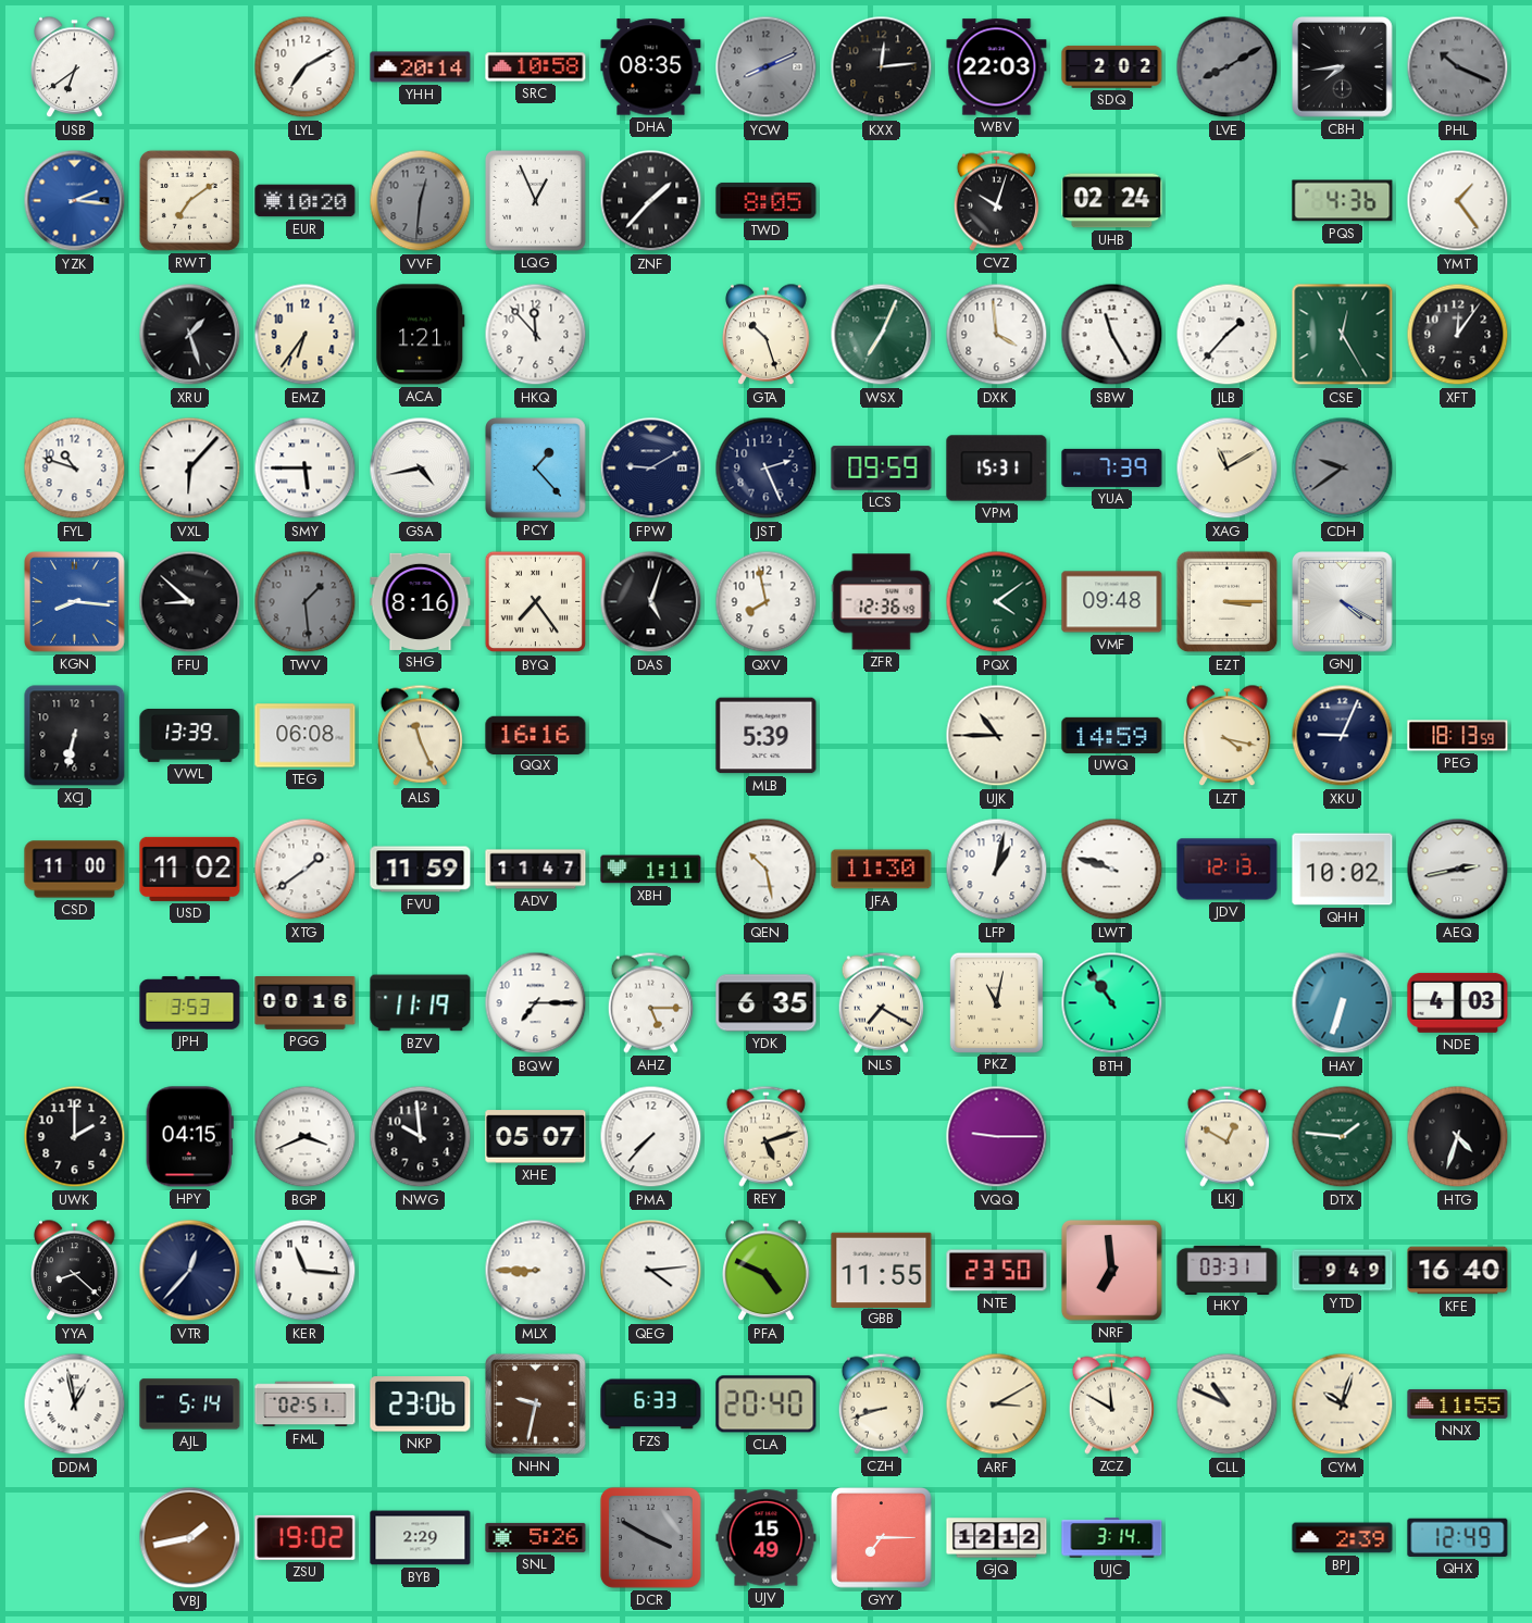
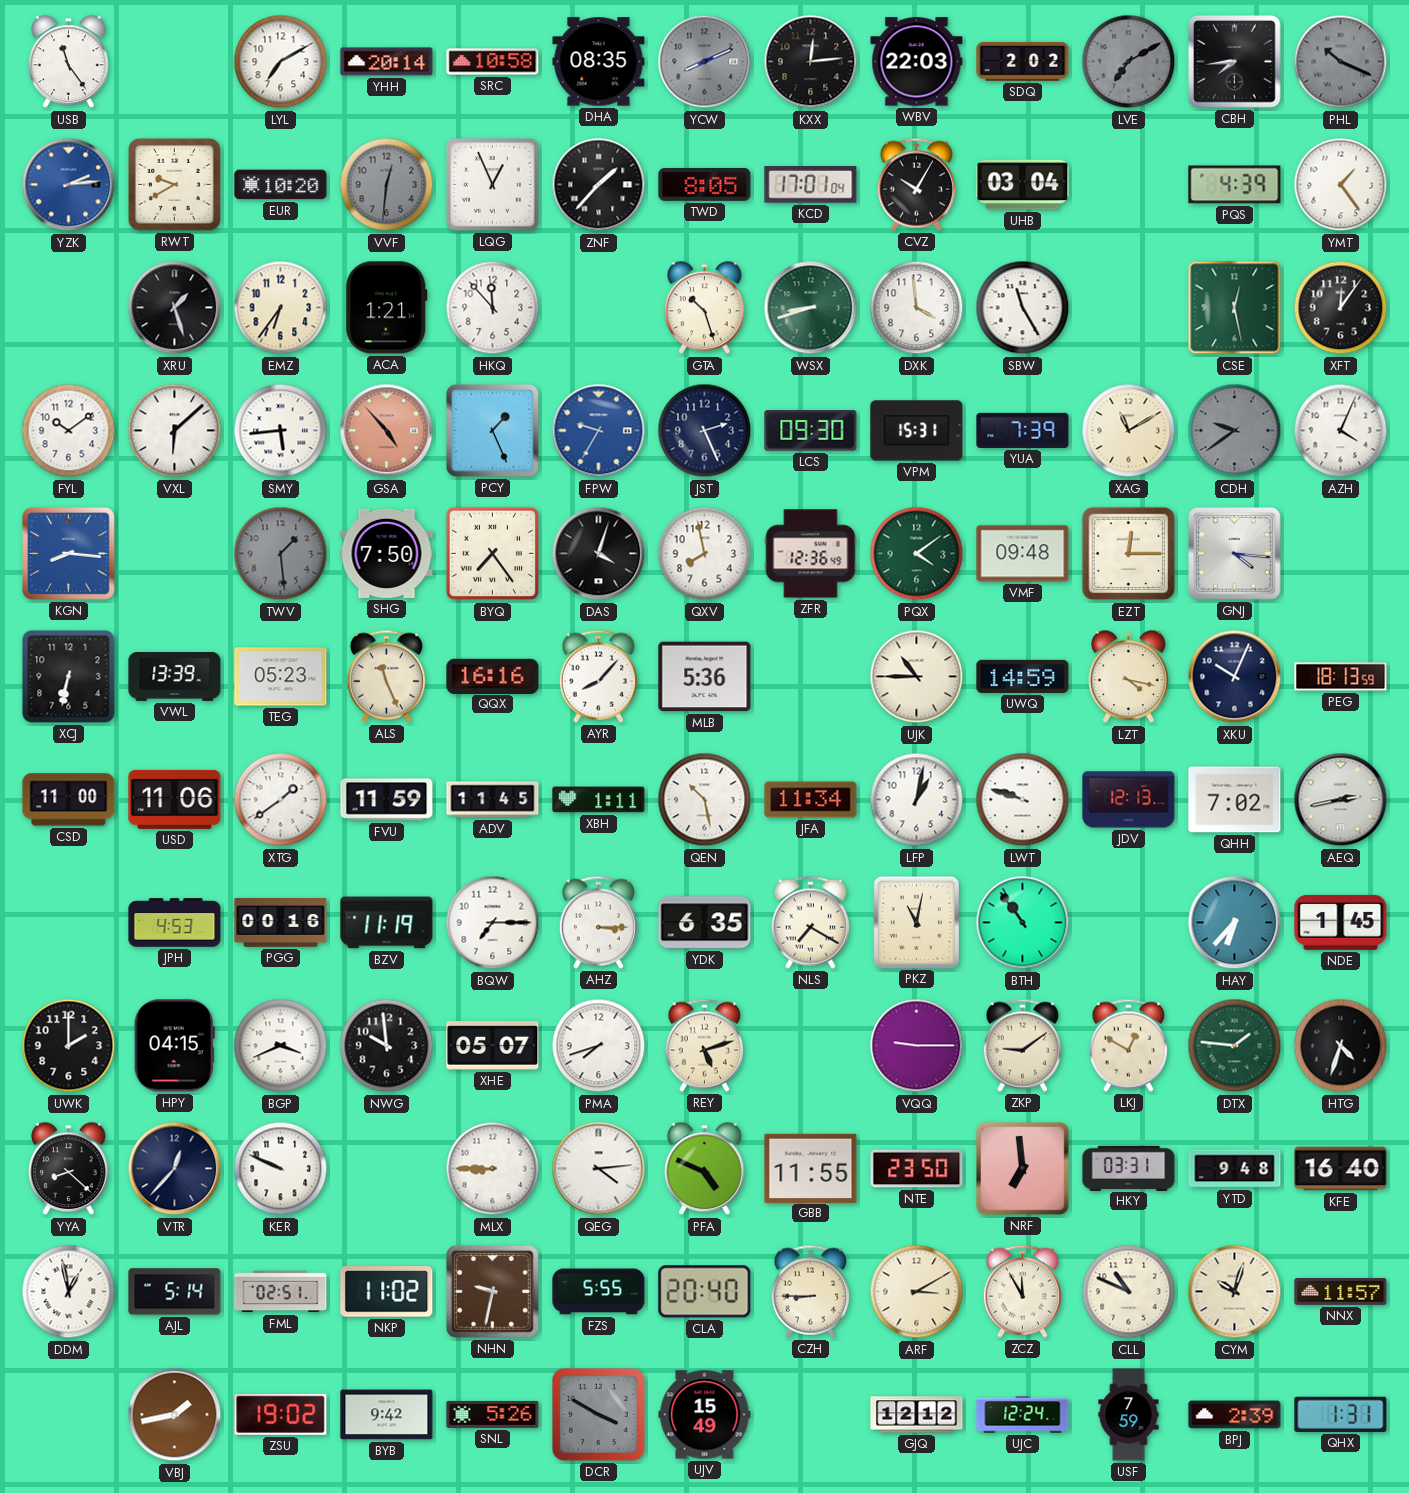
USB: 6:39 -> 11:24
LVE: 8:10 -> 7:10
YZK: 2:16 -> 2:14
RWT: 7:09 -> 9:40
KCD: none -> 17:01
CVZ: 10:03 -> 10:05
UHB: 02:24 -> 03:04
PQS: 4:36 -> 4:39
WSX: 7:04 -> 8:42
JLB: 1:37 -> none
CSE: 12:25 -> 12:28
FYL: 10:48 -> 10:09
VXL: 6:07 -> 6:08
SMY: 5:45 -> 5:44
GSA: 4:43 -> 4:53
GSA dial: white -> salmon
PCY: 1:23 -> 1:26
FPW: 9:10 -> 9:35
FPW dial: navy -> blue
LCS: 09:59 -> 09:30
AZH: none -> 4:04
FFU: 8:52 -> none
SHG: 8:16 -> 7:50
DAS: 5:03 -> 4:03
EZT: 3:15 -> 12:15
GNJ: 4:20 -> 4:16
TEG: 06:08 -> 05:23
AYR: none -> 8:07
MLB: 5:39 -> 5:36
XKU: 9:04 -> 10:04
USD: 11:02 -> 11:06
ADV: 11:47 -> 11:45
JFA: 11:30 -> 11:34
QHH: 10:02 -> 7:02
JPH: 3:53 -> 4:53
AHZ: 5:15 -> 3:15
HAY: 6:33 -> 6:37
NDE: 4:03 -> 1:45
PMA: 7:37 -> 7:42
ZKP: none -> 9:09
KER: 11:16 -> 9:49
YTD: 9:49 -> 9:48
NKP: 23:06 -> 11:02
FZS: 6:33 -> 5:55
CZH: 8:42 -> 8:45
ZCZ: 11:50 -> 11:55
NNX: 11:55 -> 11:57
BYB: 2:29 -> 9:42
GYY: 7:15 -> none
UJC: 3:14 -> 12:24
USF: none -> 7:59
QHX: 12:49 -> 1:31
